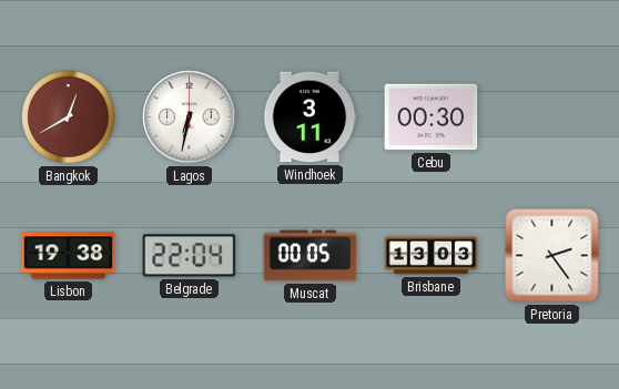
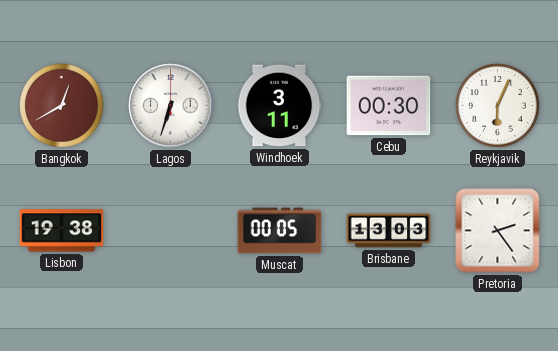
Lagos: 6:32 -> 6:33
Reykjavik: none -> 6:04
Belgrade: 22:04 -> none
